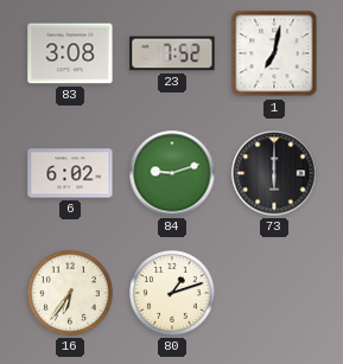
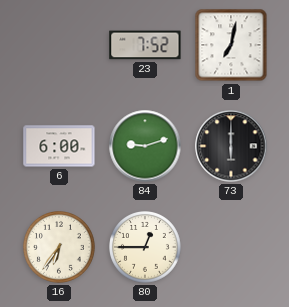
83: 3:08 -> none
6: 6:02 -> 6:00
80: 1:12 -> 12:45
